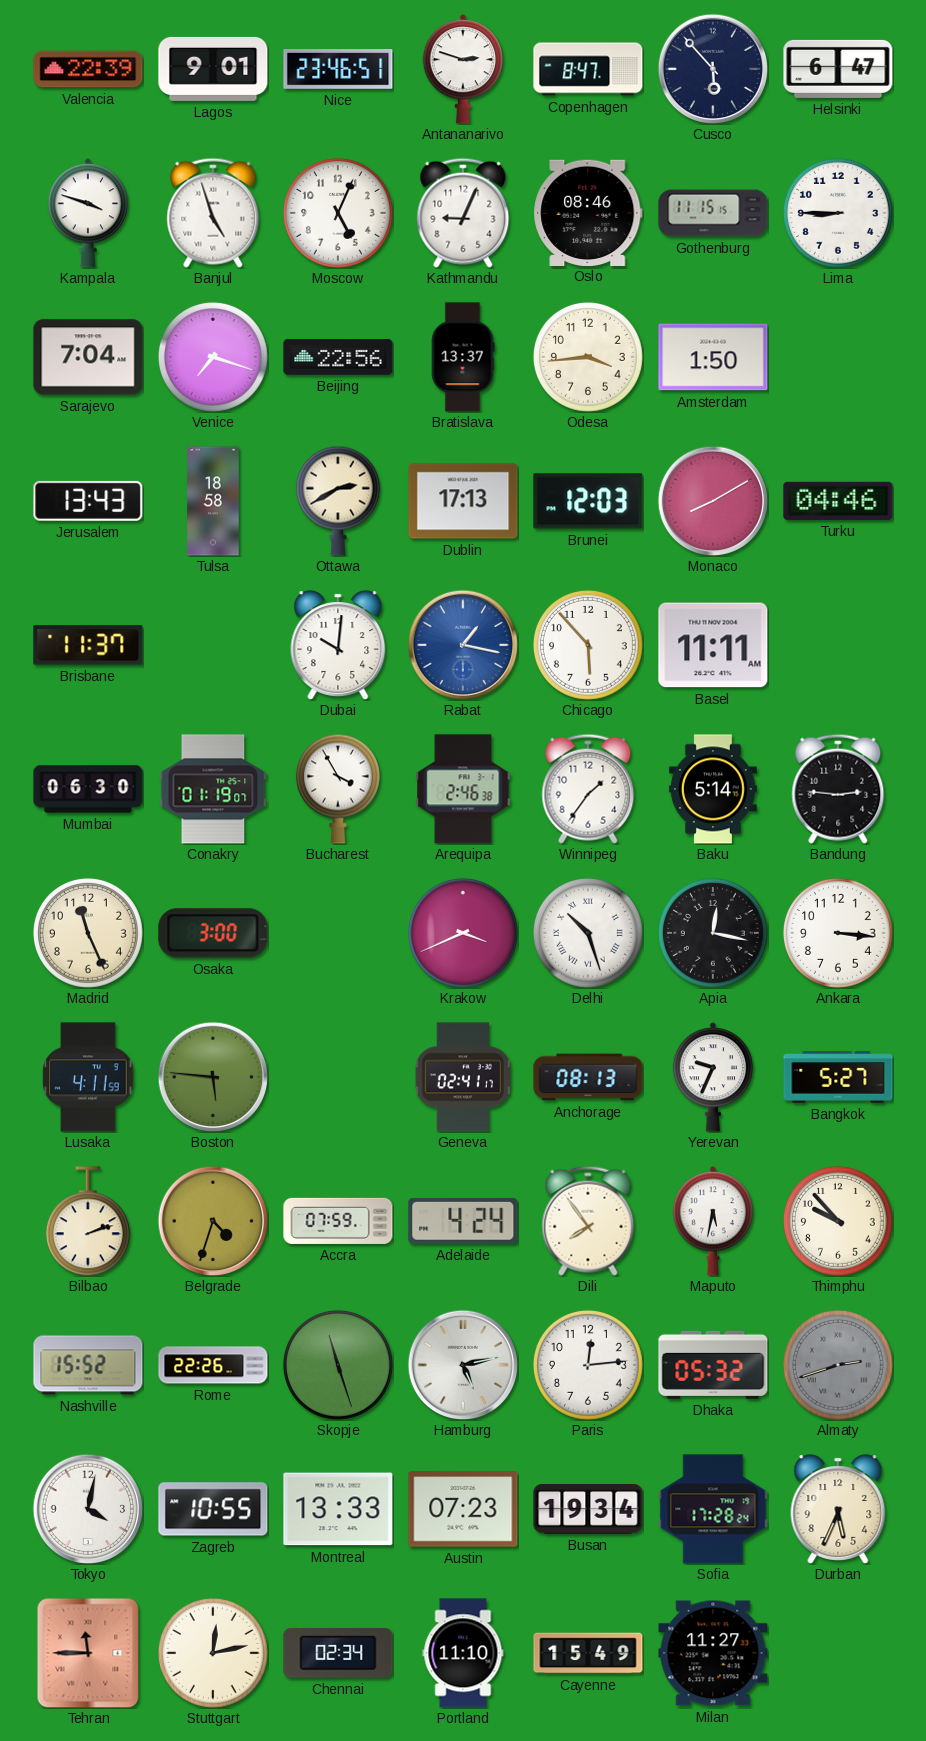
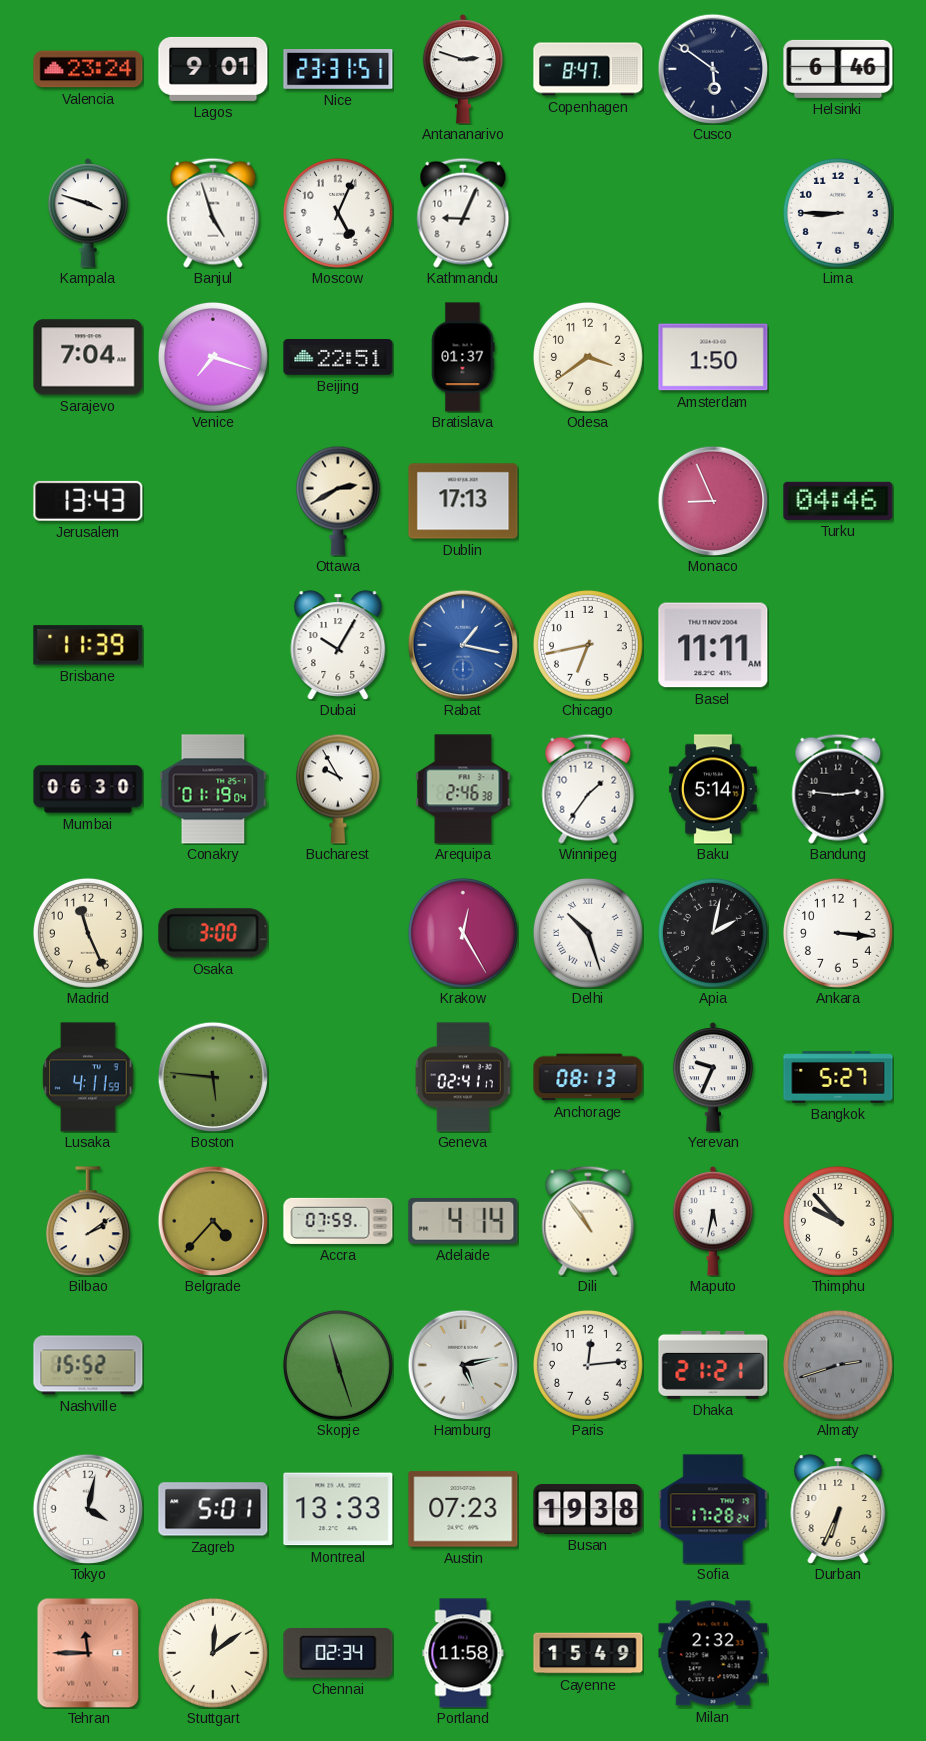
Valencia: 22:39 -> 23:24
Nice: 23:46 -> 23:31
Cusco: 5:53 -> 5:51
Helsinki: 6:47 -> 6:46
Oslo: 08:46 -> none
Gothenburg: 11:15 -> none
Beijing: 22:56 -> 22:51
Bratislava: 13:37 -> 01:37
Odesa: 3:44 -> 3:39
Tulsa: 18:58 -> none
Brunei: 12:03 -> none
Monaco: 8:10 -> 8:56
Brisbane: 11:37 -> 11:39
Dubai: 10:01 -> 10:05
Chicago: 5:53 -> 6:43
Conakry: 01:19:07 -> 01:19:04
Bucharest: 3:55 -> 9:55
Krakow: 3:41 -> 12:25
Apia: 12:17 -> 2:02
Bilbao: 2:12 -> 2:09
Belgrade: 4:33 -> 4:37
Adelaide: 4:24 -> 4:14
Dili: 7:54 -> 10:54
Rome: 22:26 -> none
Dhaka: 05:32 -> 21:21
Zagreb: 10:55 -> 5:01
Busan: 19:34 -> 19:38
Durban: 5:34 -> 6:34
Stuttgart: 12:13 -> 12:09
Portland: 11:10 -> 11:58
Milan: 11:27 -> 2:32
